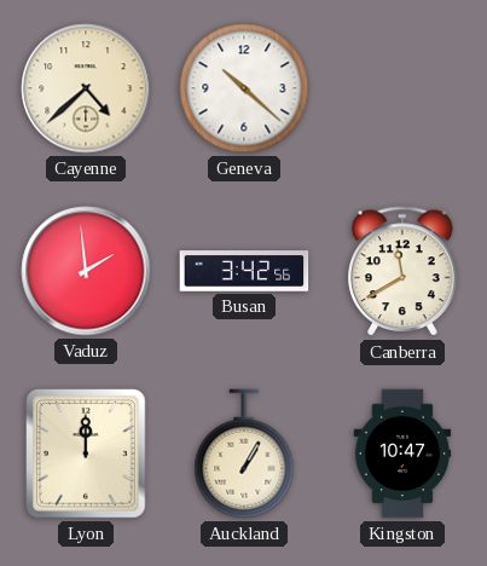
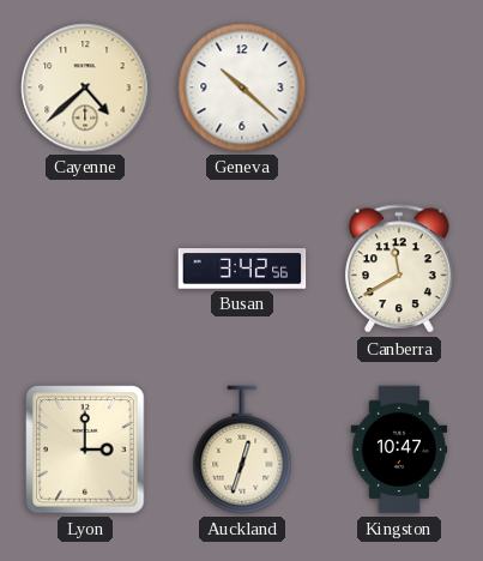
Vaduz: 1:59 -> none
Lyon: 12:00 -> 3:00
Auckland: 1:05 -> 12:33
